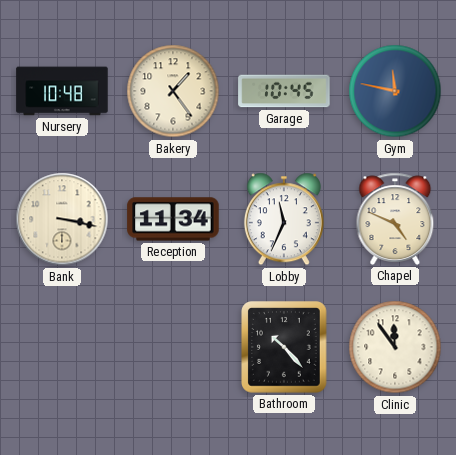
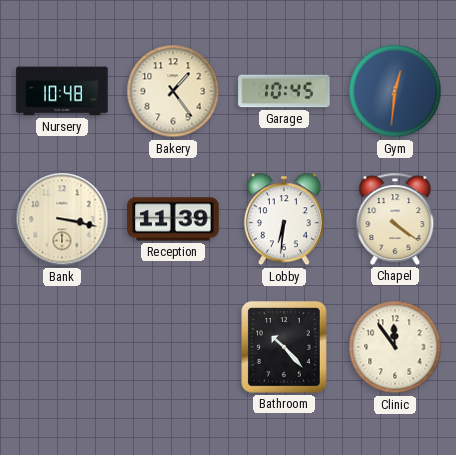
Gym: 11:47 -> 12:31
Reception: 11:34 -> 11:39
Lobby: 11:34 -> 6:31
Chapel: 4:49 -> 4:21
